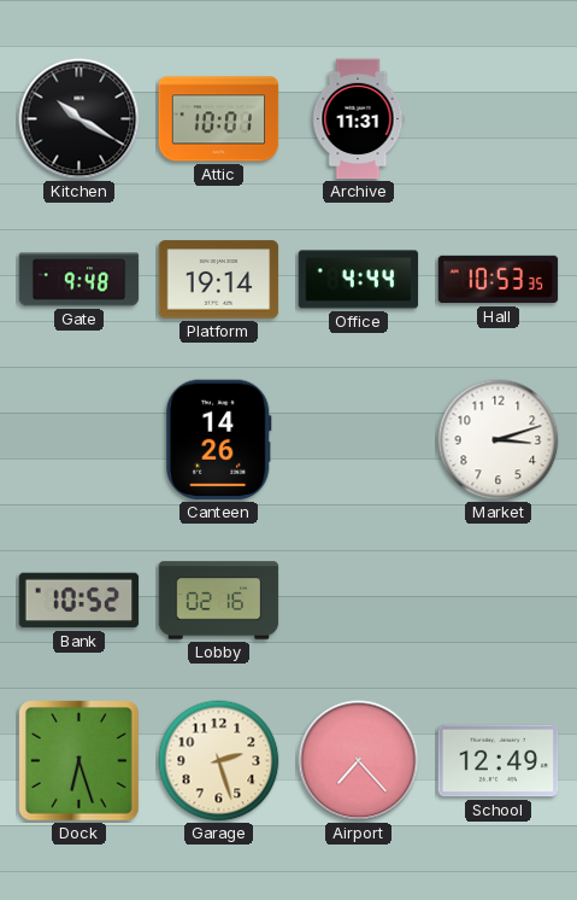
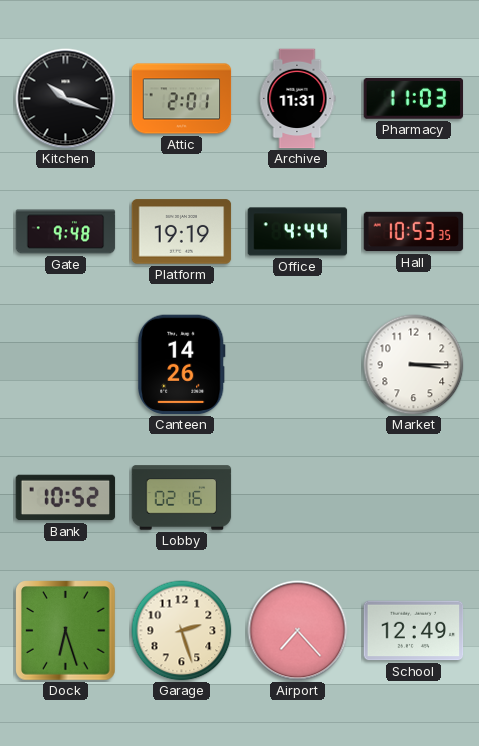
Kitchen: 10:20 -> 10:18
Attic: 10:01 -> 2:01
Pharmacy: none -> 11:03
Platform: 19:14 -> 19:19
Market: 3:12 -> 3:15
